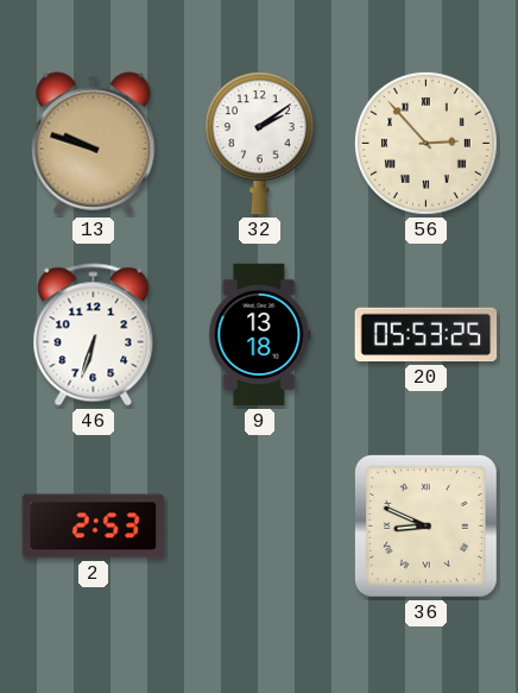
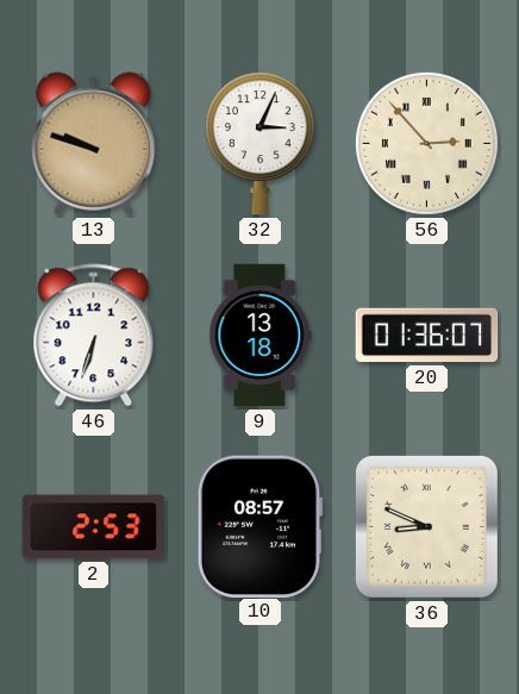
32: 2:09 -> 3:04
20: 05:53 -> 01:36
10: none -> 08:57
